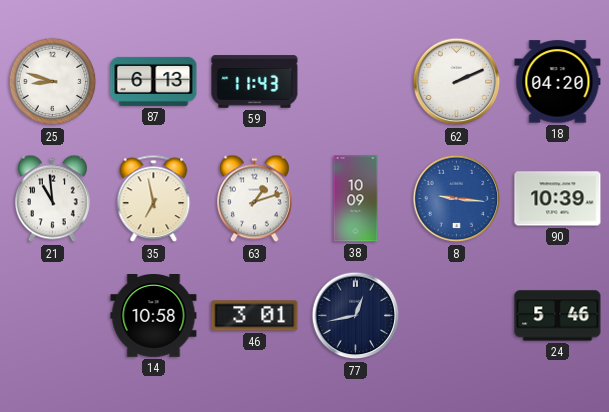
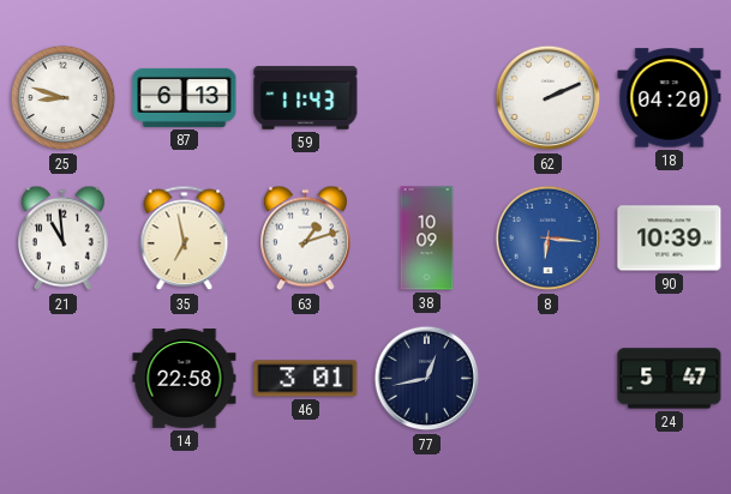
8: 9:16 -> 6:16
14: 10:58 -> 22:58
24: 5:46 -> 5:47
